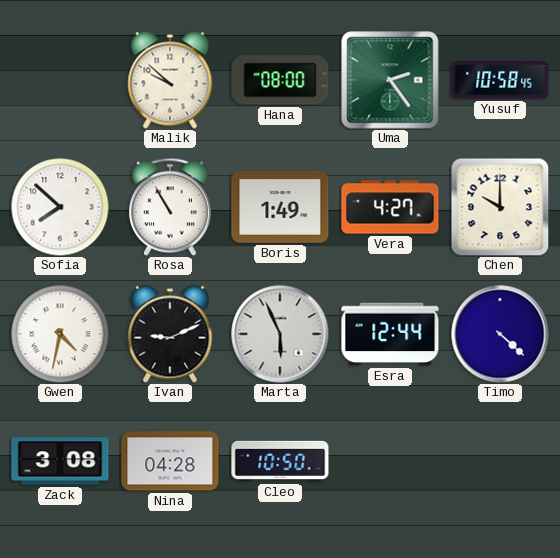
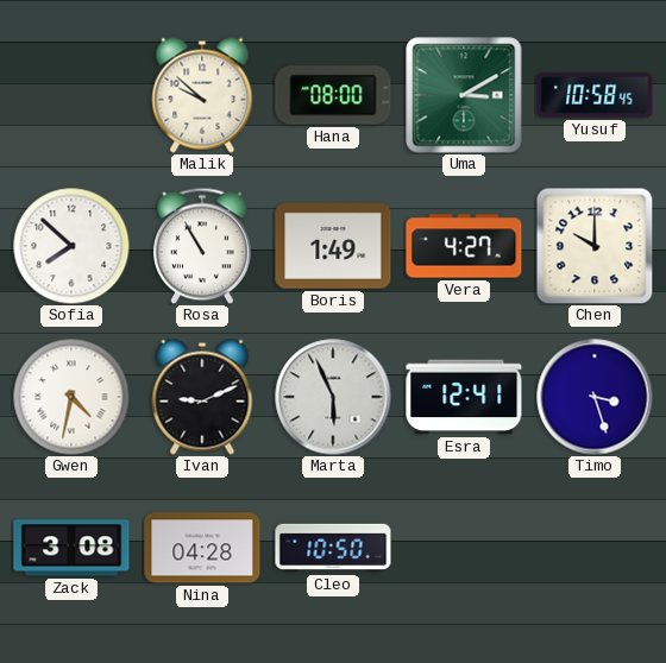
Uma: 2:24 -> 3:10
Esra: 12:44 -> 12:41
Timo: 4:22 -> 3:27
